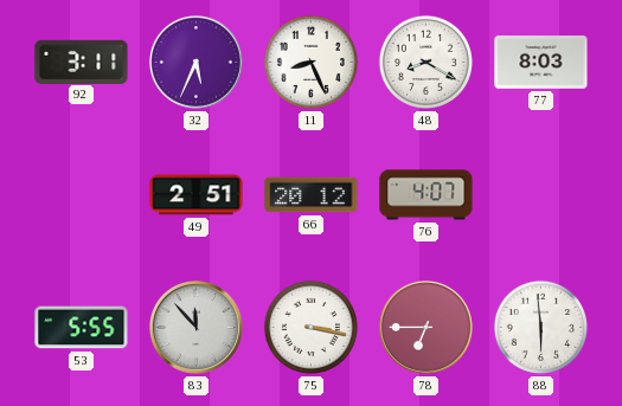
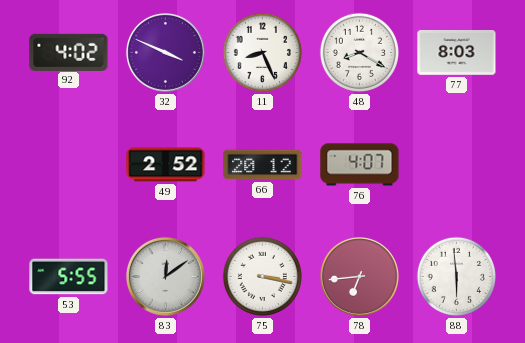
92: 3:11 -> 4:02
32: 5:34 -> 3:49
49: 2:51 -> 2:52
83: 11:53 -> 12:09
78: 6:45 -> 6:44
